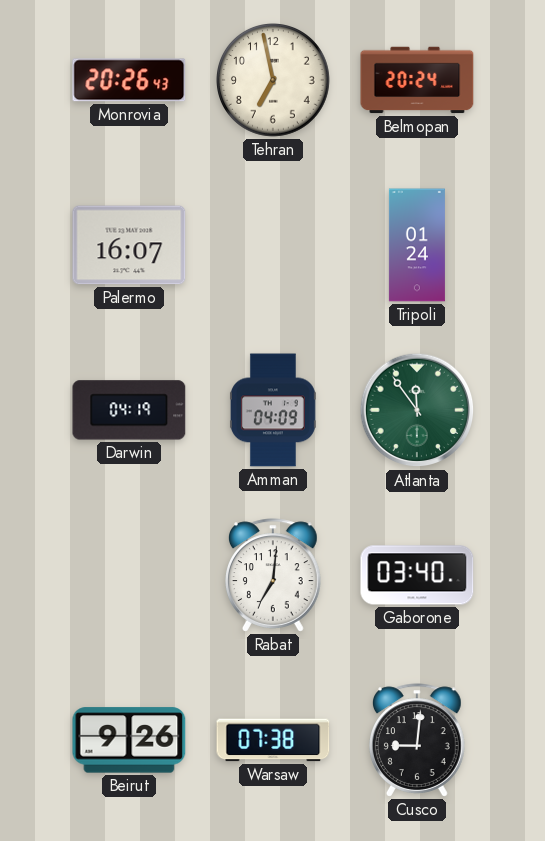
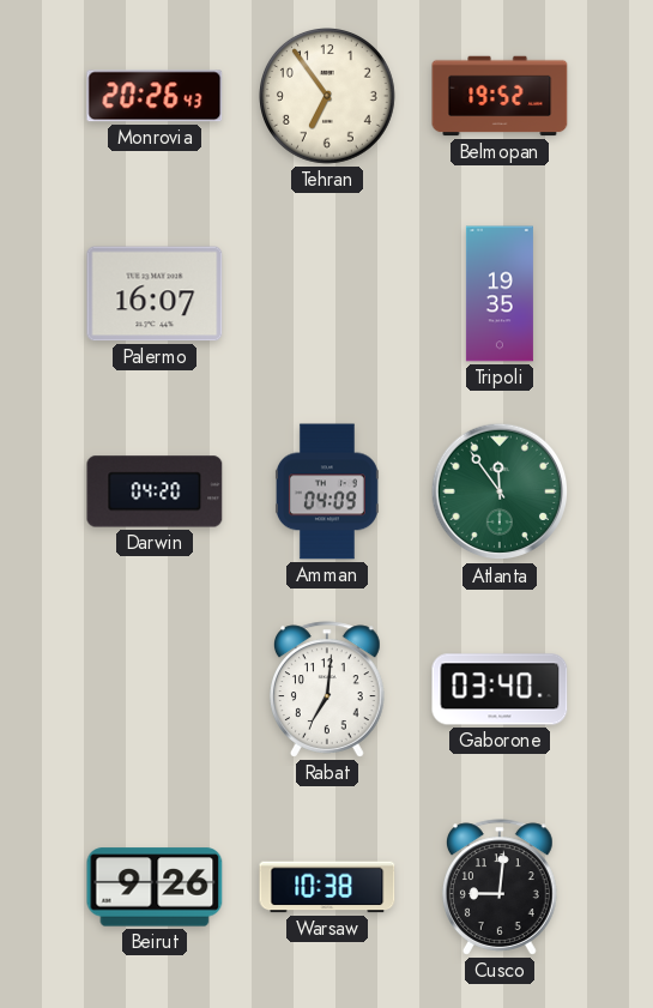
Tehran: 6:58 -> 6:54
Belmopan: 20:24 -> 19:52
Tripoli: 01:24 -> 19:35
Darwin: 04:19 -> 04:20
Warsaw: 07:38 -> 10:38
